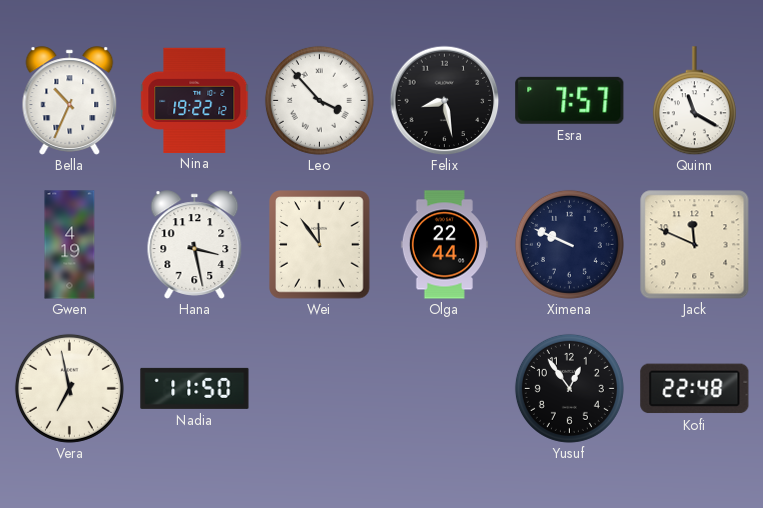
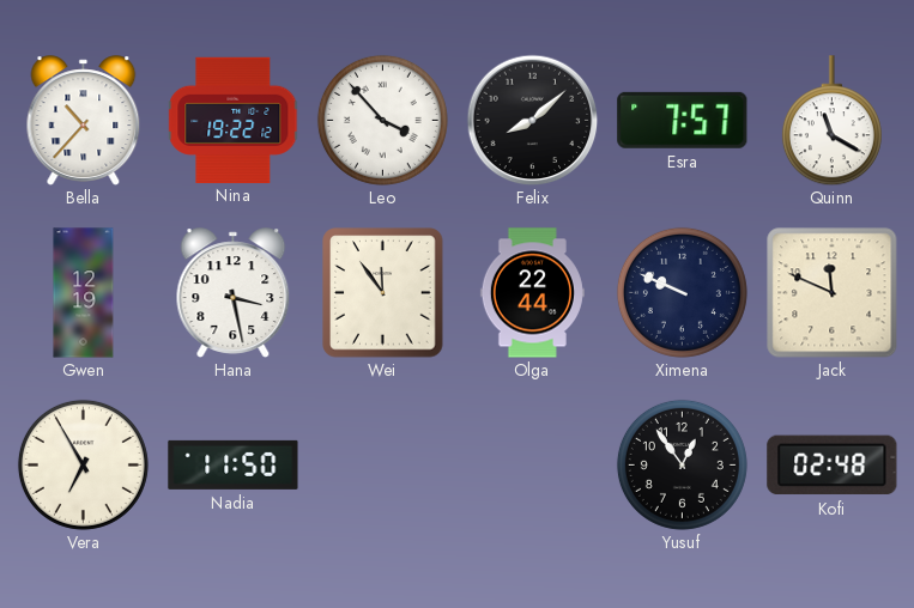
Bella: 10:34 -> 10:37
Felix: 8:28 -> 8:08
Gwen: 4:19 -> 12:19
Vera: 6:58 -> 6:55
Kofi: 22:48 -> 02:48
